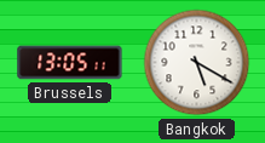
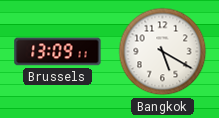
Brussels: 13:05 -> 13:09
